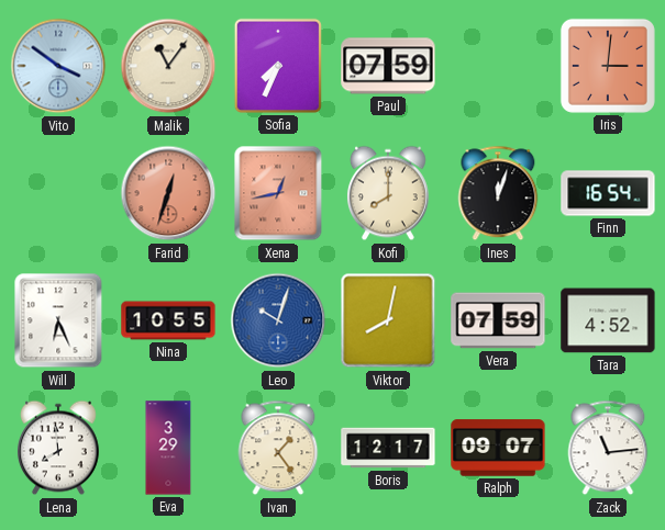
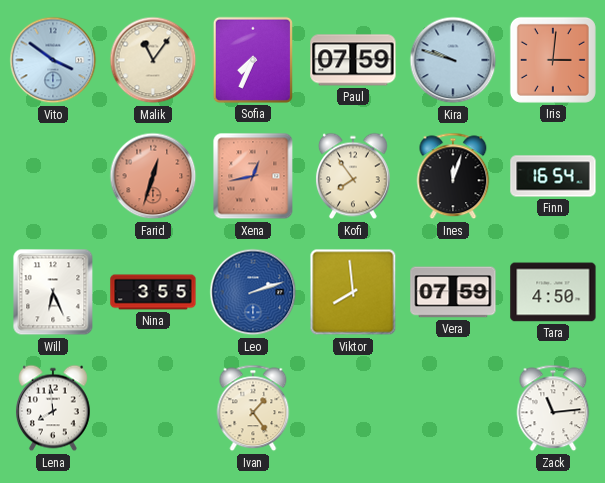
Kira: none -> 9:48
Kofi: 8:00 -> 7:54
Nina: 10:55 -> 3:55
Leo: 10:03 -> 2:12
Viktor: 8:02 -> 7:59
Tara: 4:52 -> 4:50
Eva: 3:29 -> none
Boris: 12:17 -> none
Ralph: 09:07 -> none
